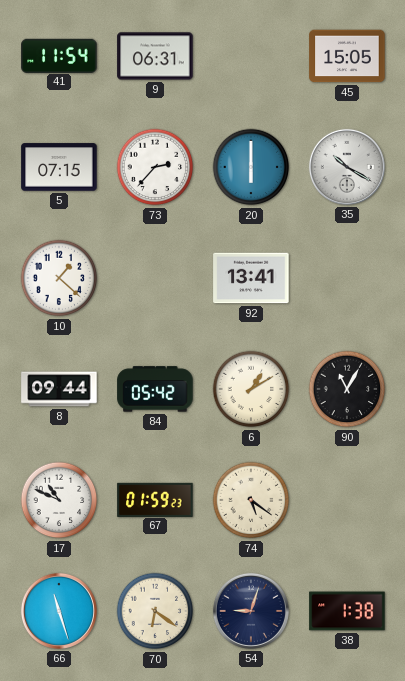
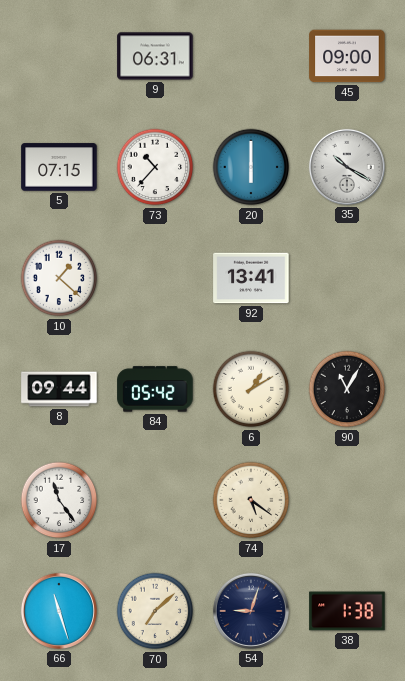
41: 11:54 -> none
45: 15:05 -> 09:00
73: 2:37 -> 10:37
17: 10:49 -> 11:24
67: 01:59 -> none
70: 6:21 -> 7:08
